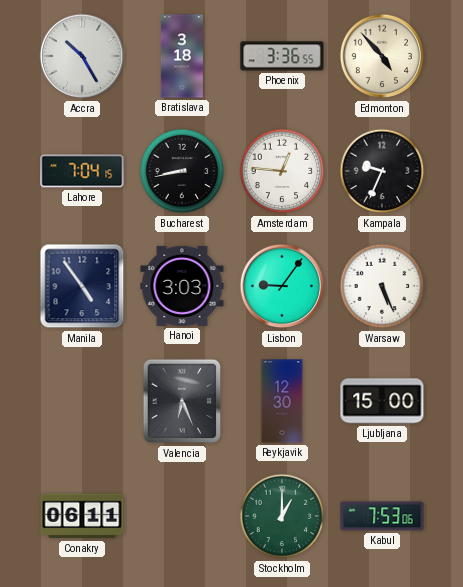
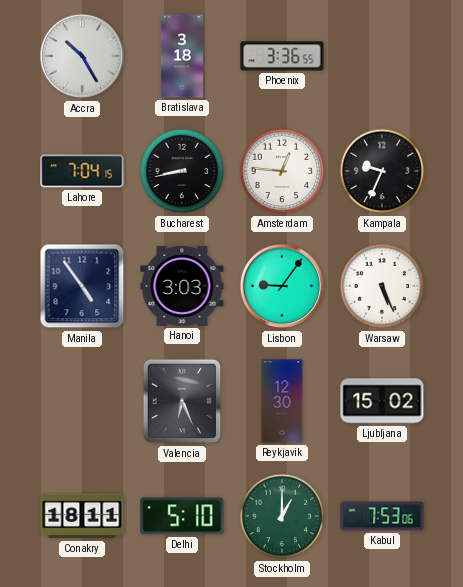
Edmonton: 4:53 -> none
Ljubljana: 15:00 -> 15:02
Conakry: 06:11 -> 18:11
Delhi: none -> 5:10
